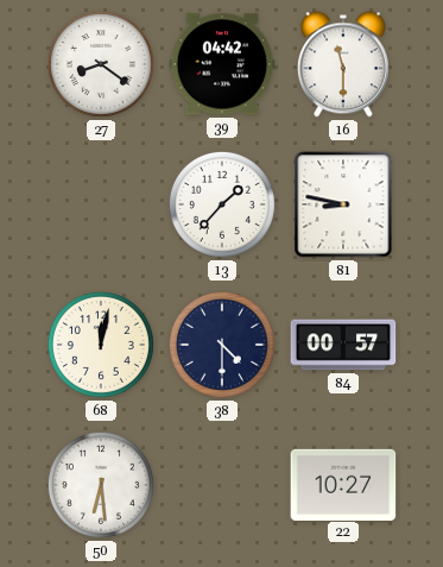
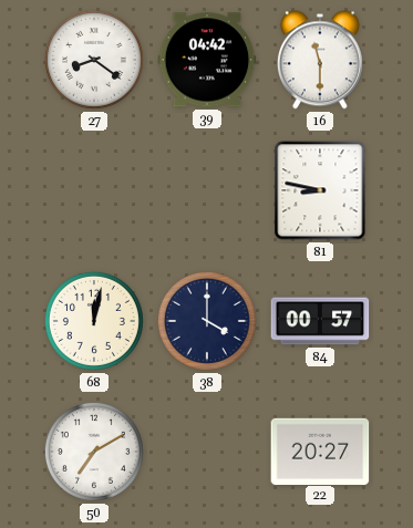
13: 1:37 -> none
38: 4:30 -> 4:00
50: 6:29 -> 7:10
22: 10:27 -> 20:27
